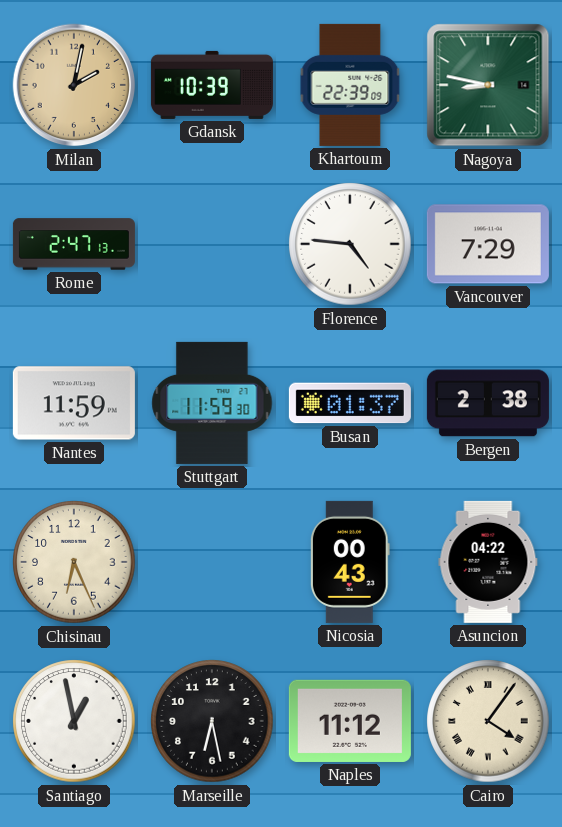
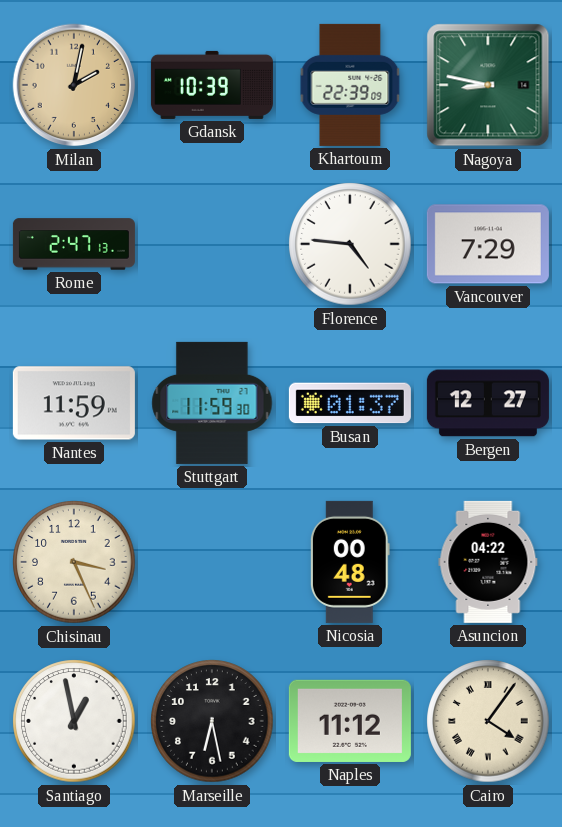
Bergen: 2:38 -> 12:27
Chisinau: 6:26 -> 3:26
Nicosia: 00:43 -> 00:48
